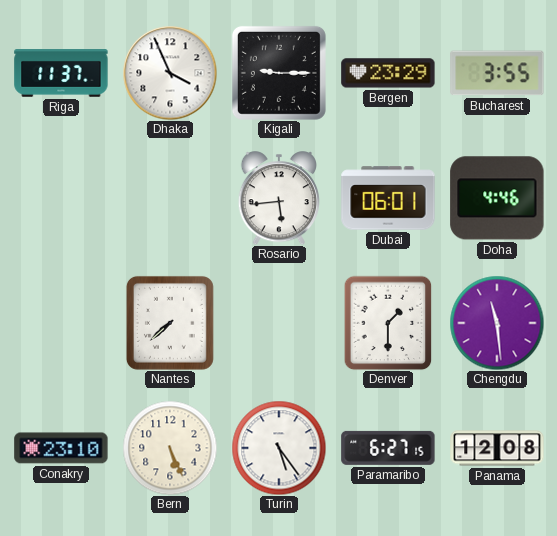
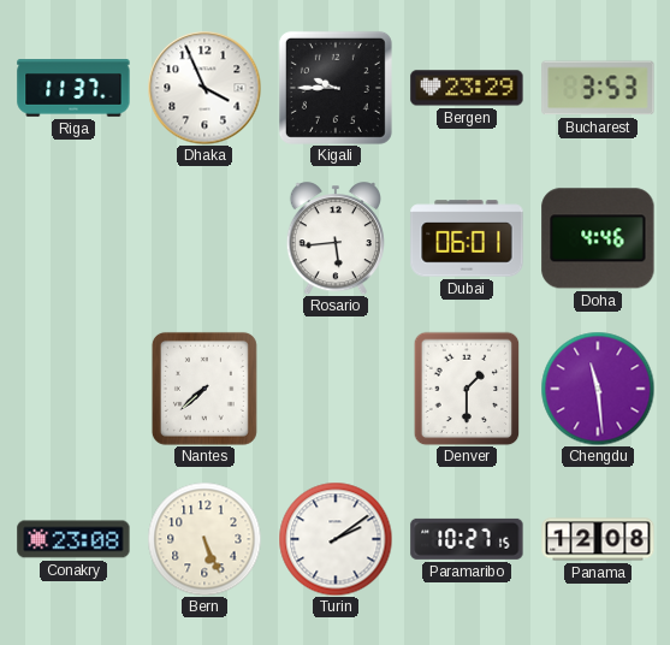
Kigali: 9:15 -> 9:45
Bucharest: 3:55 -> 3:53
Conakry: 23:10 -> 23:08
Turin: 5:24 -> 2:09
Paramaribo: 6:27 -> 10:27
